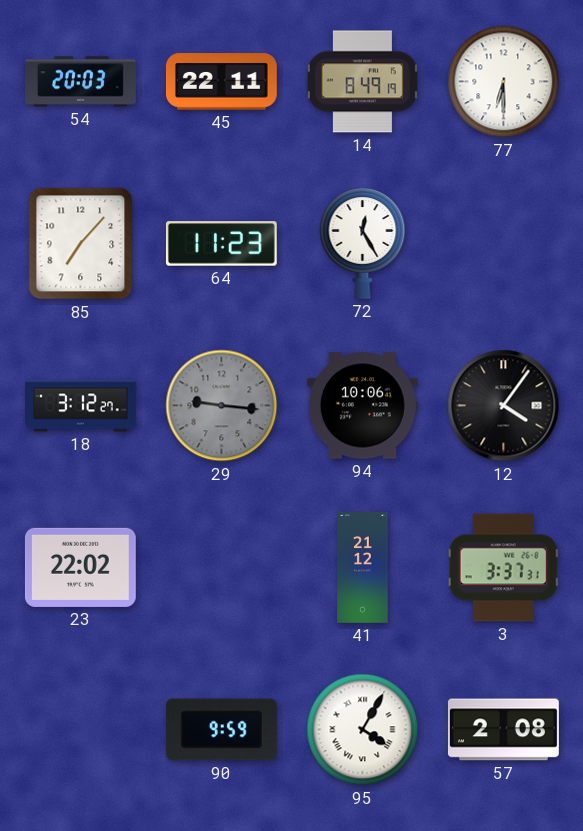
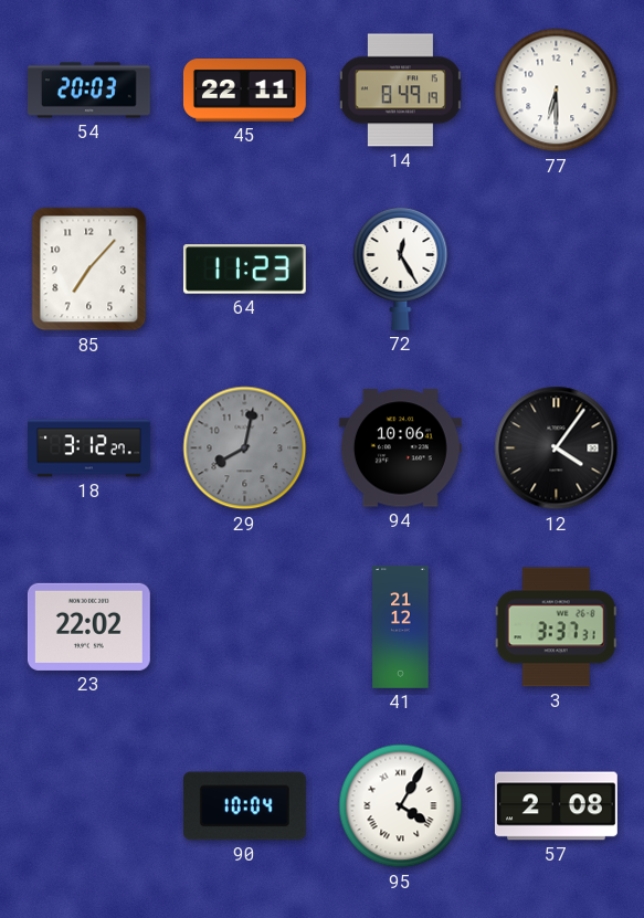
29: 9:16 -> 8:02
90: 9:59 -> 10:04
